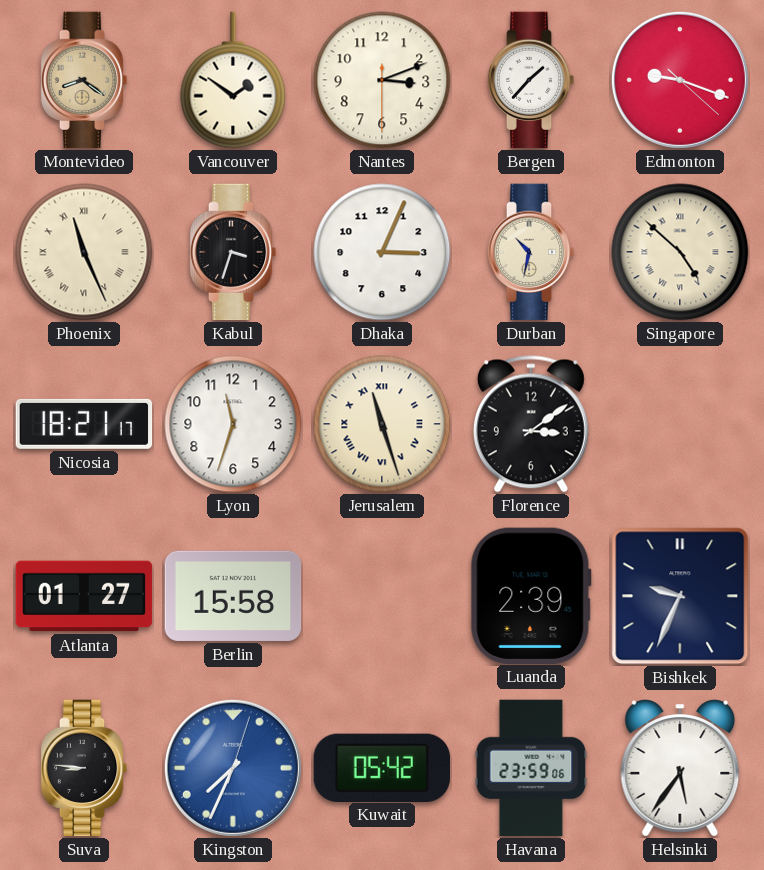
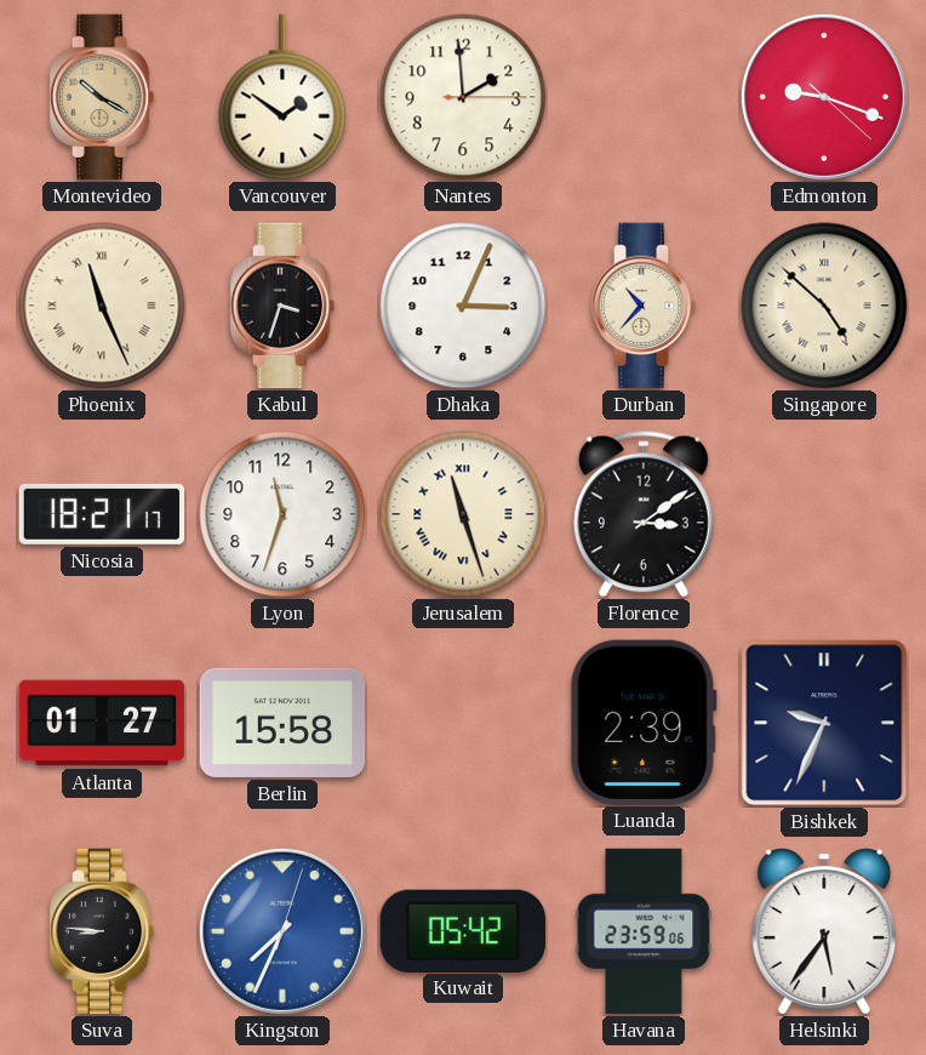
Montevideo: 8:21 -> 10:20
Nantes: 3:11 -> 1:59
Bergen: 1:37 -> none
Durban: 10:32 -> 10:37
